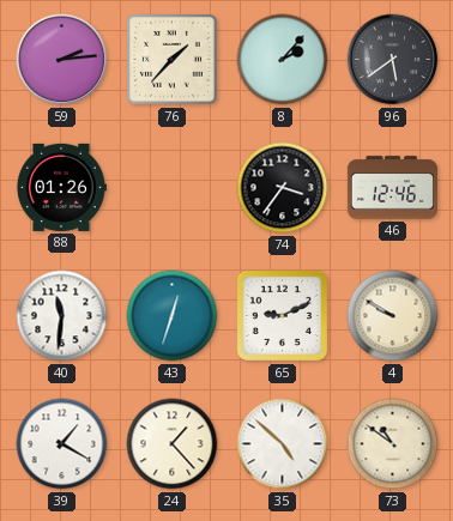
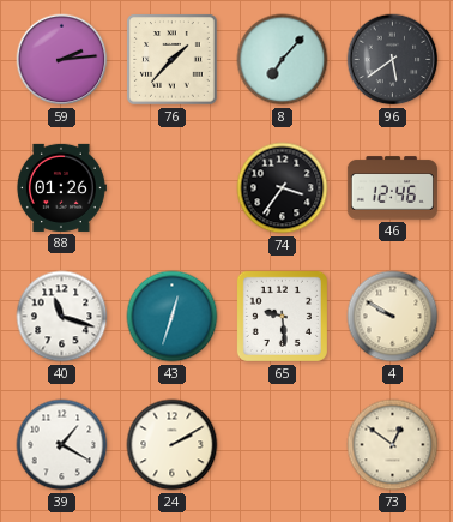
8: 2:07 -> 7:07
40: 11:31 -> 11:18
65: 9:11 -> 9:29
24: 1:23 -> 2:10
35: 4:52 -> none
73: 10:51 -> 12:51
